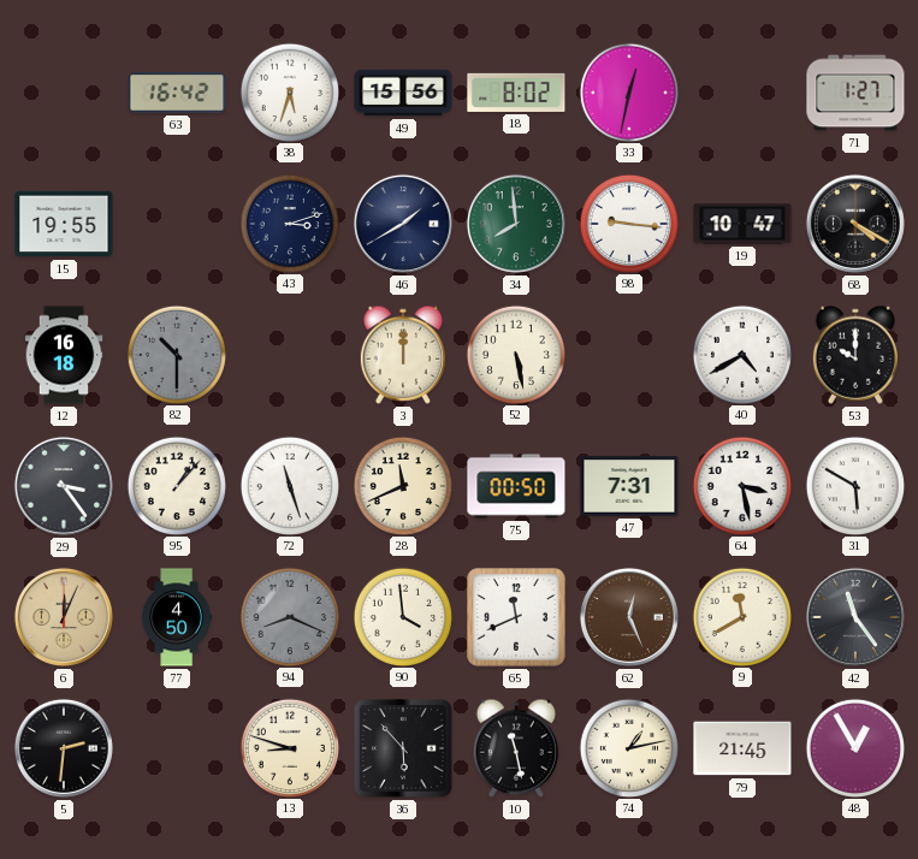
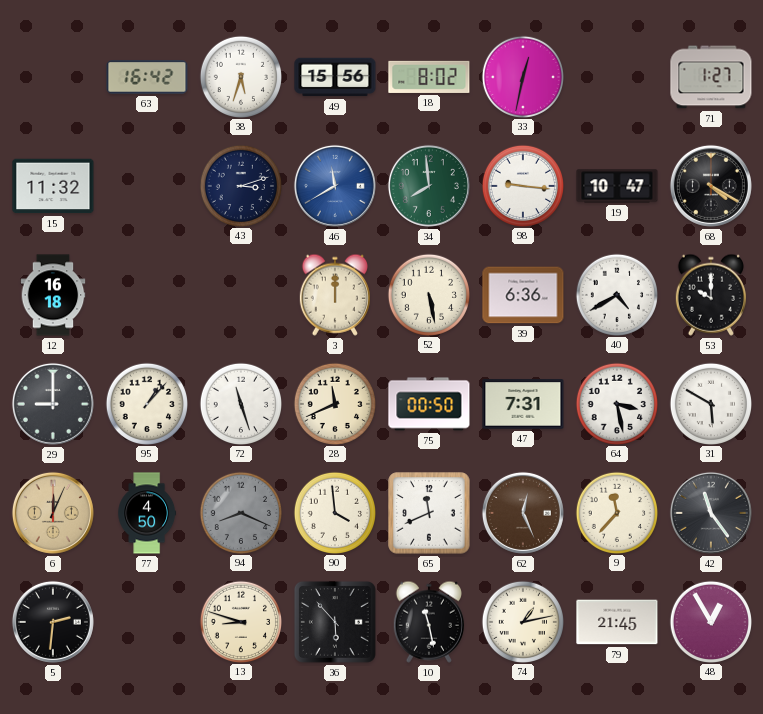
15: 19:55 -> 11:32
46: 1:40 -> 11:40
46 dial: navy -> blue
82: 10:30 -> none
39: none -> 6:36
29: 3:24 -> 9:00
9: 11:40 -> 11:37
